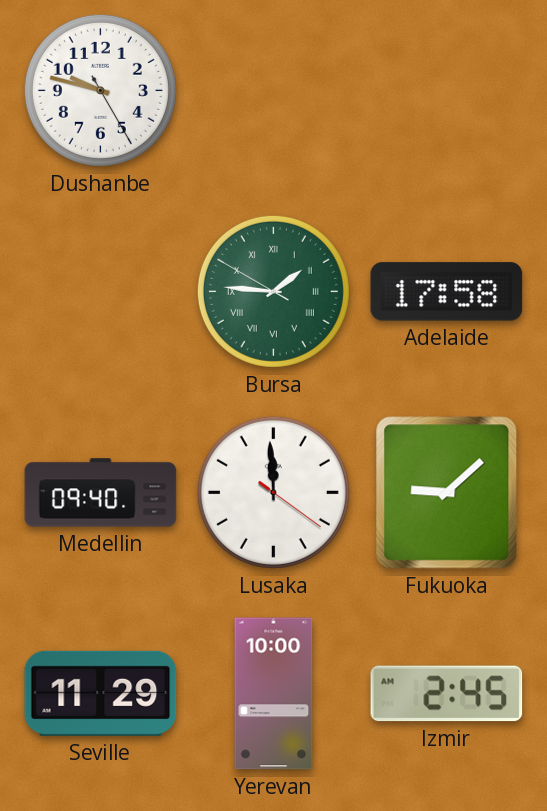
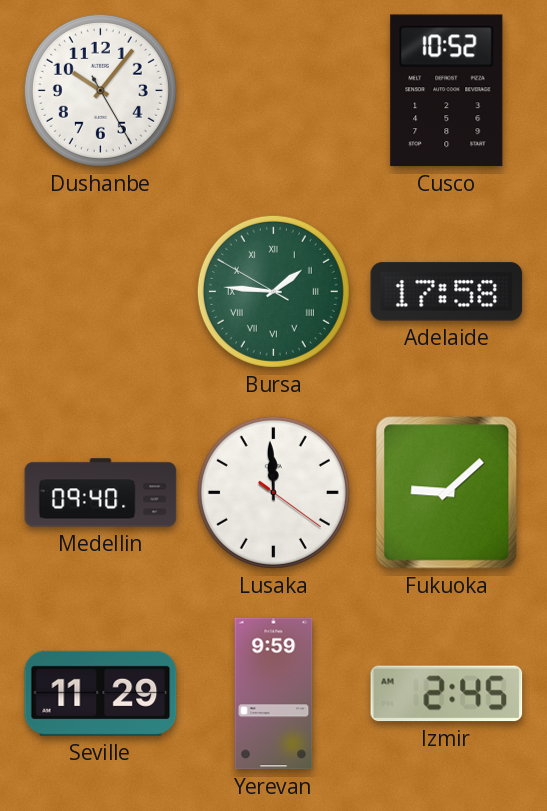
Dushanbe: 9:47 -> 10:06
Cusco: none -> 10:52
Yerevan: 10:00 -> 9:59
